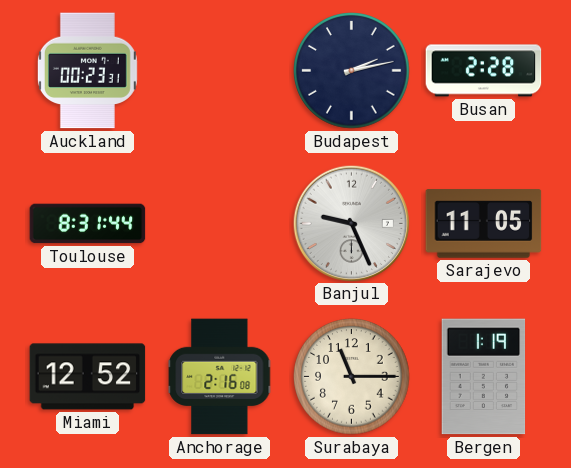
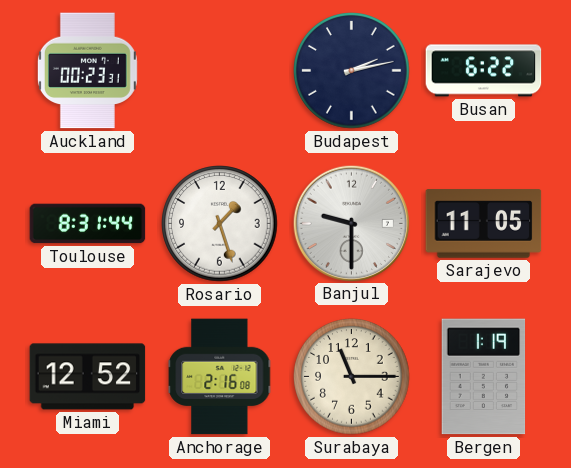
Busan: 2:28 -> 6:22
Rosario: none -> 1:27
Banjul: 9:26 -> 9:30
